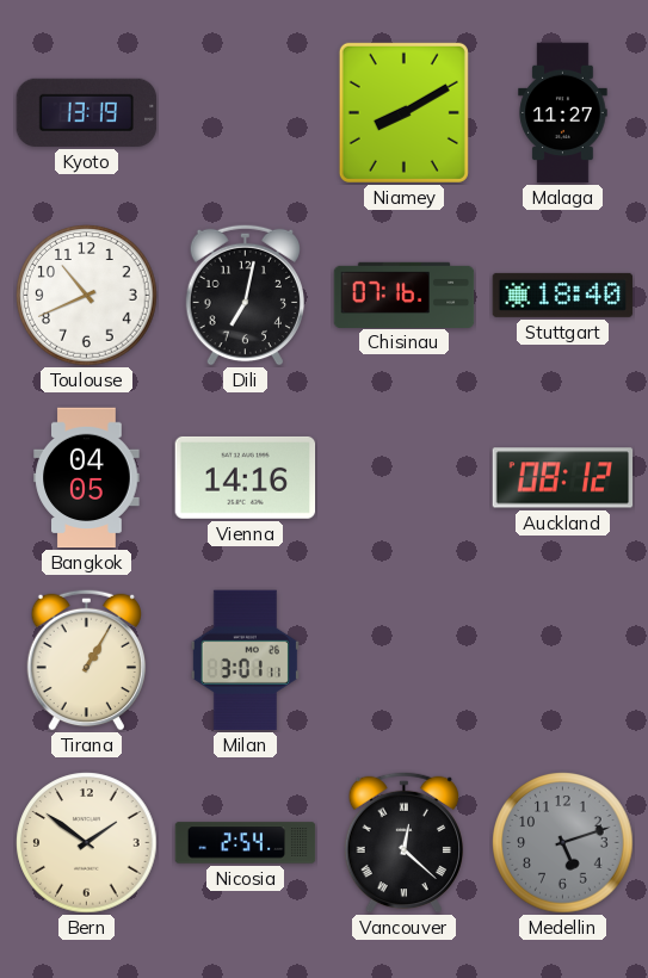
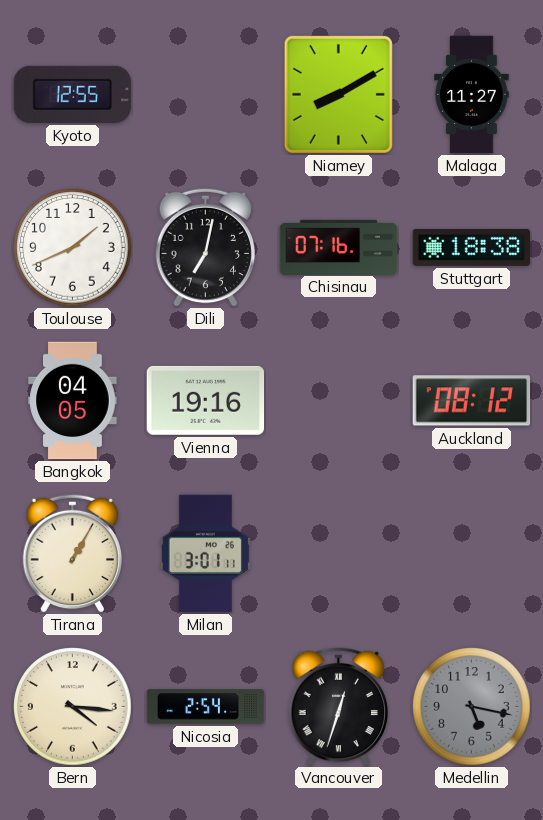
Kyoto: 13:19 -> 12:55
Toulouse: 10:41 -> 1:41
Stuttgart: 18:40 -> 18:38
Vienna: 14:16 -> 19:16
Bern: 1:51 -> 4:16
Vancouver: 12:22 -> 12:33
Medellin: 5:12 -> 5:17
